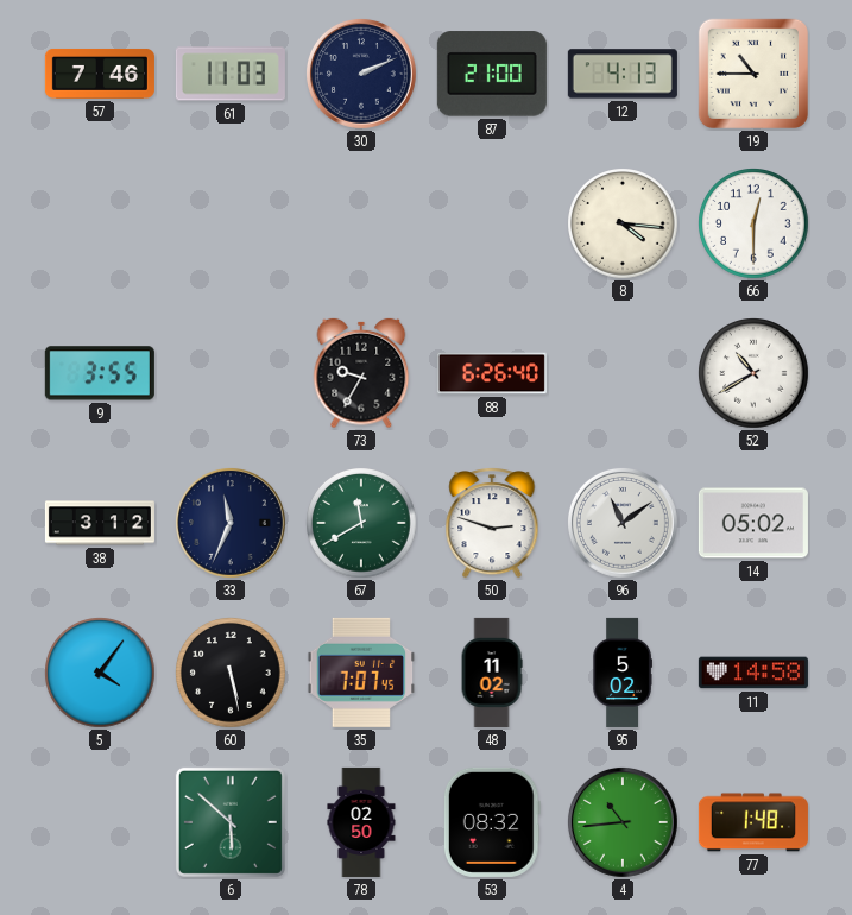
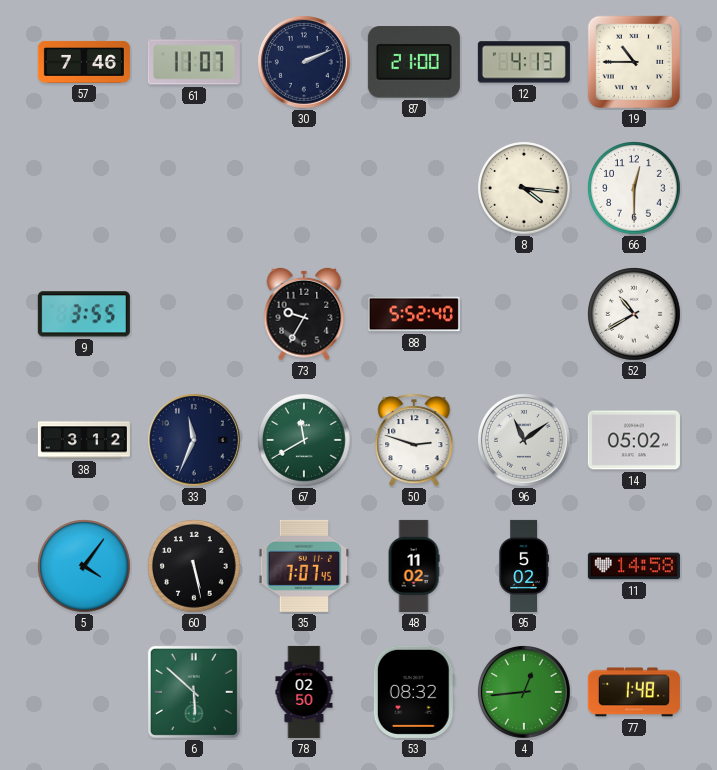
61: 11:03 -> 11:07
88: 6:26 -> 5:52
4: 10:44 -> 12:44
